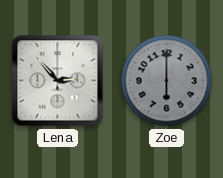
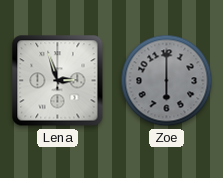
Lena: 2:53 -> 2:57
